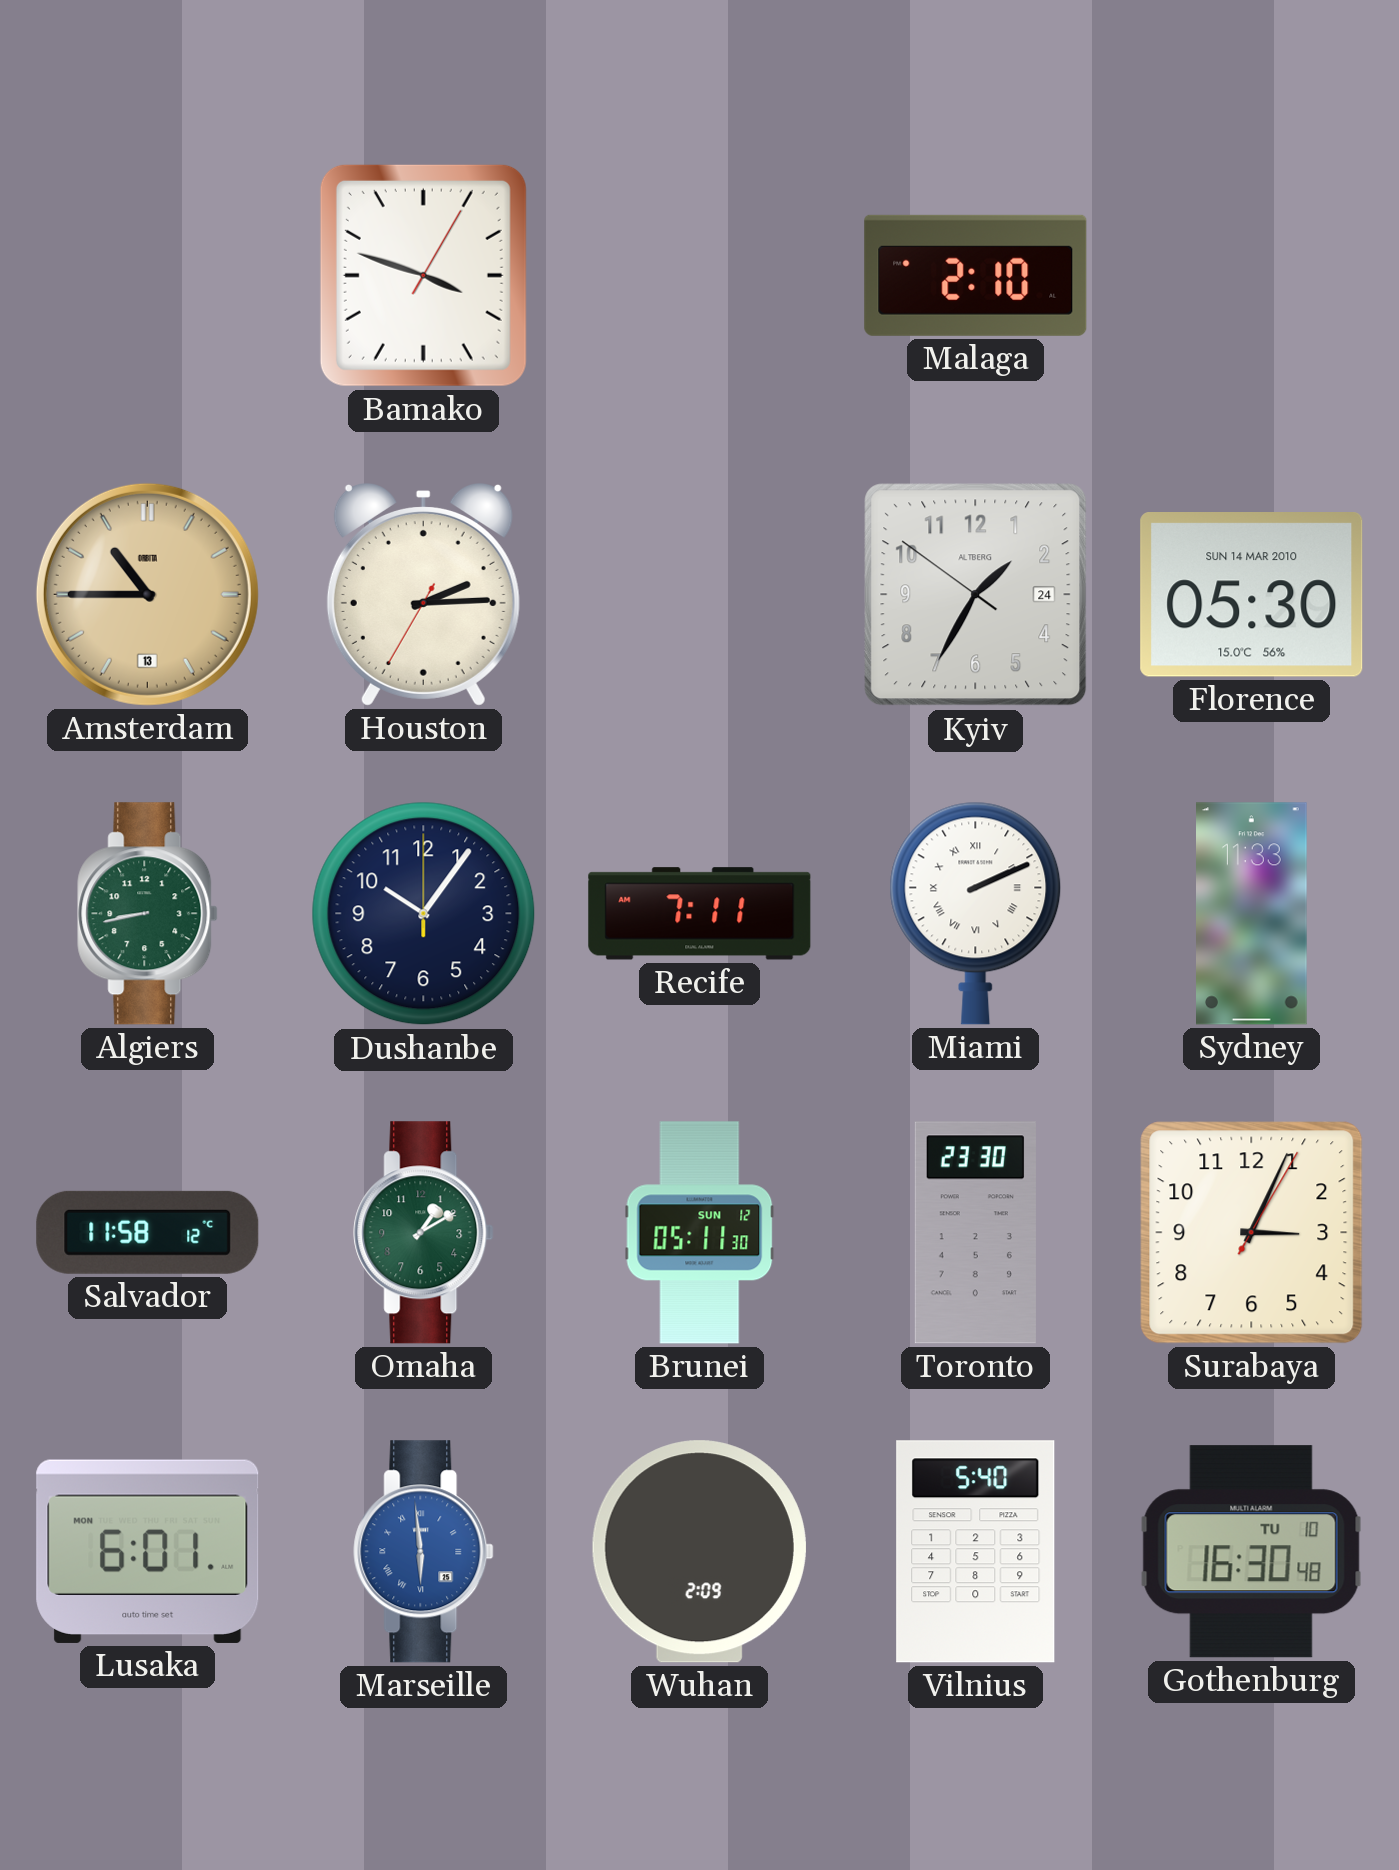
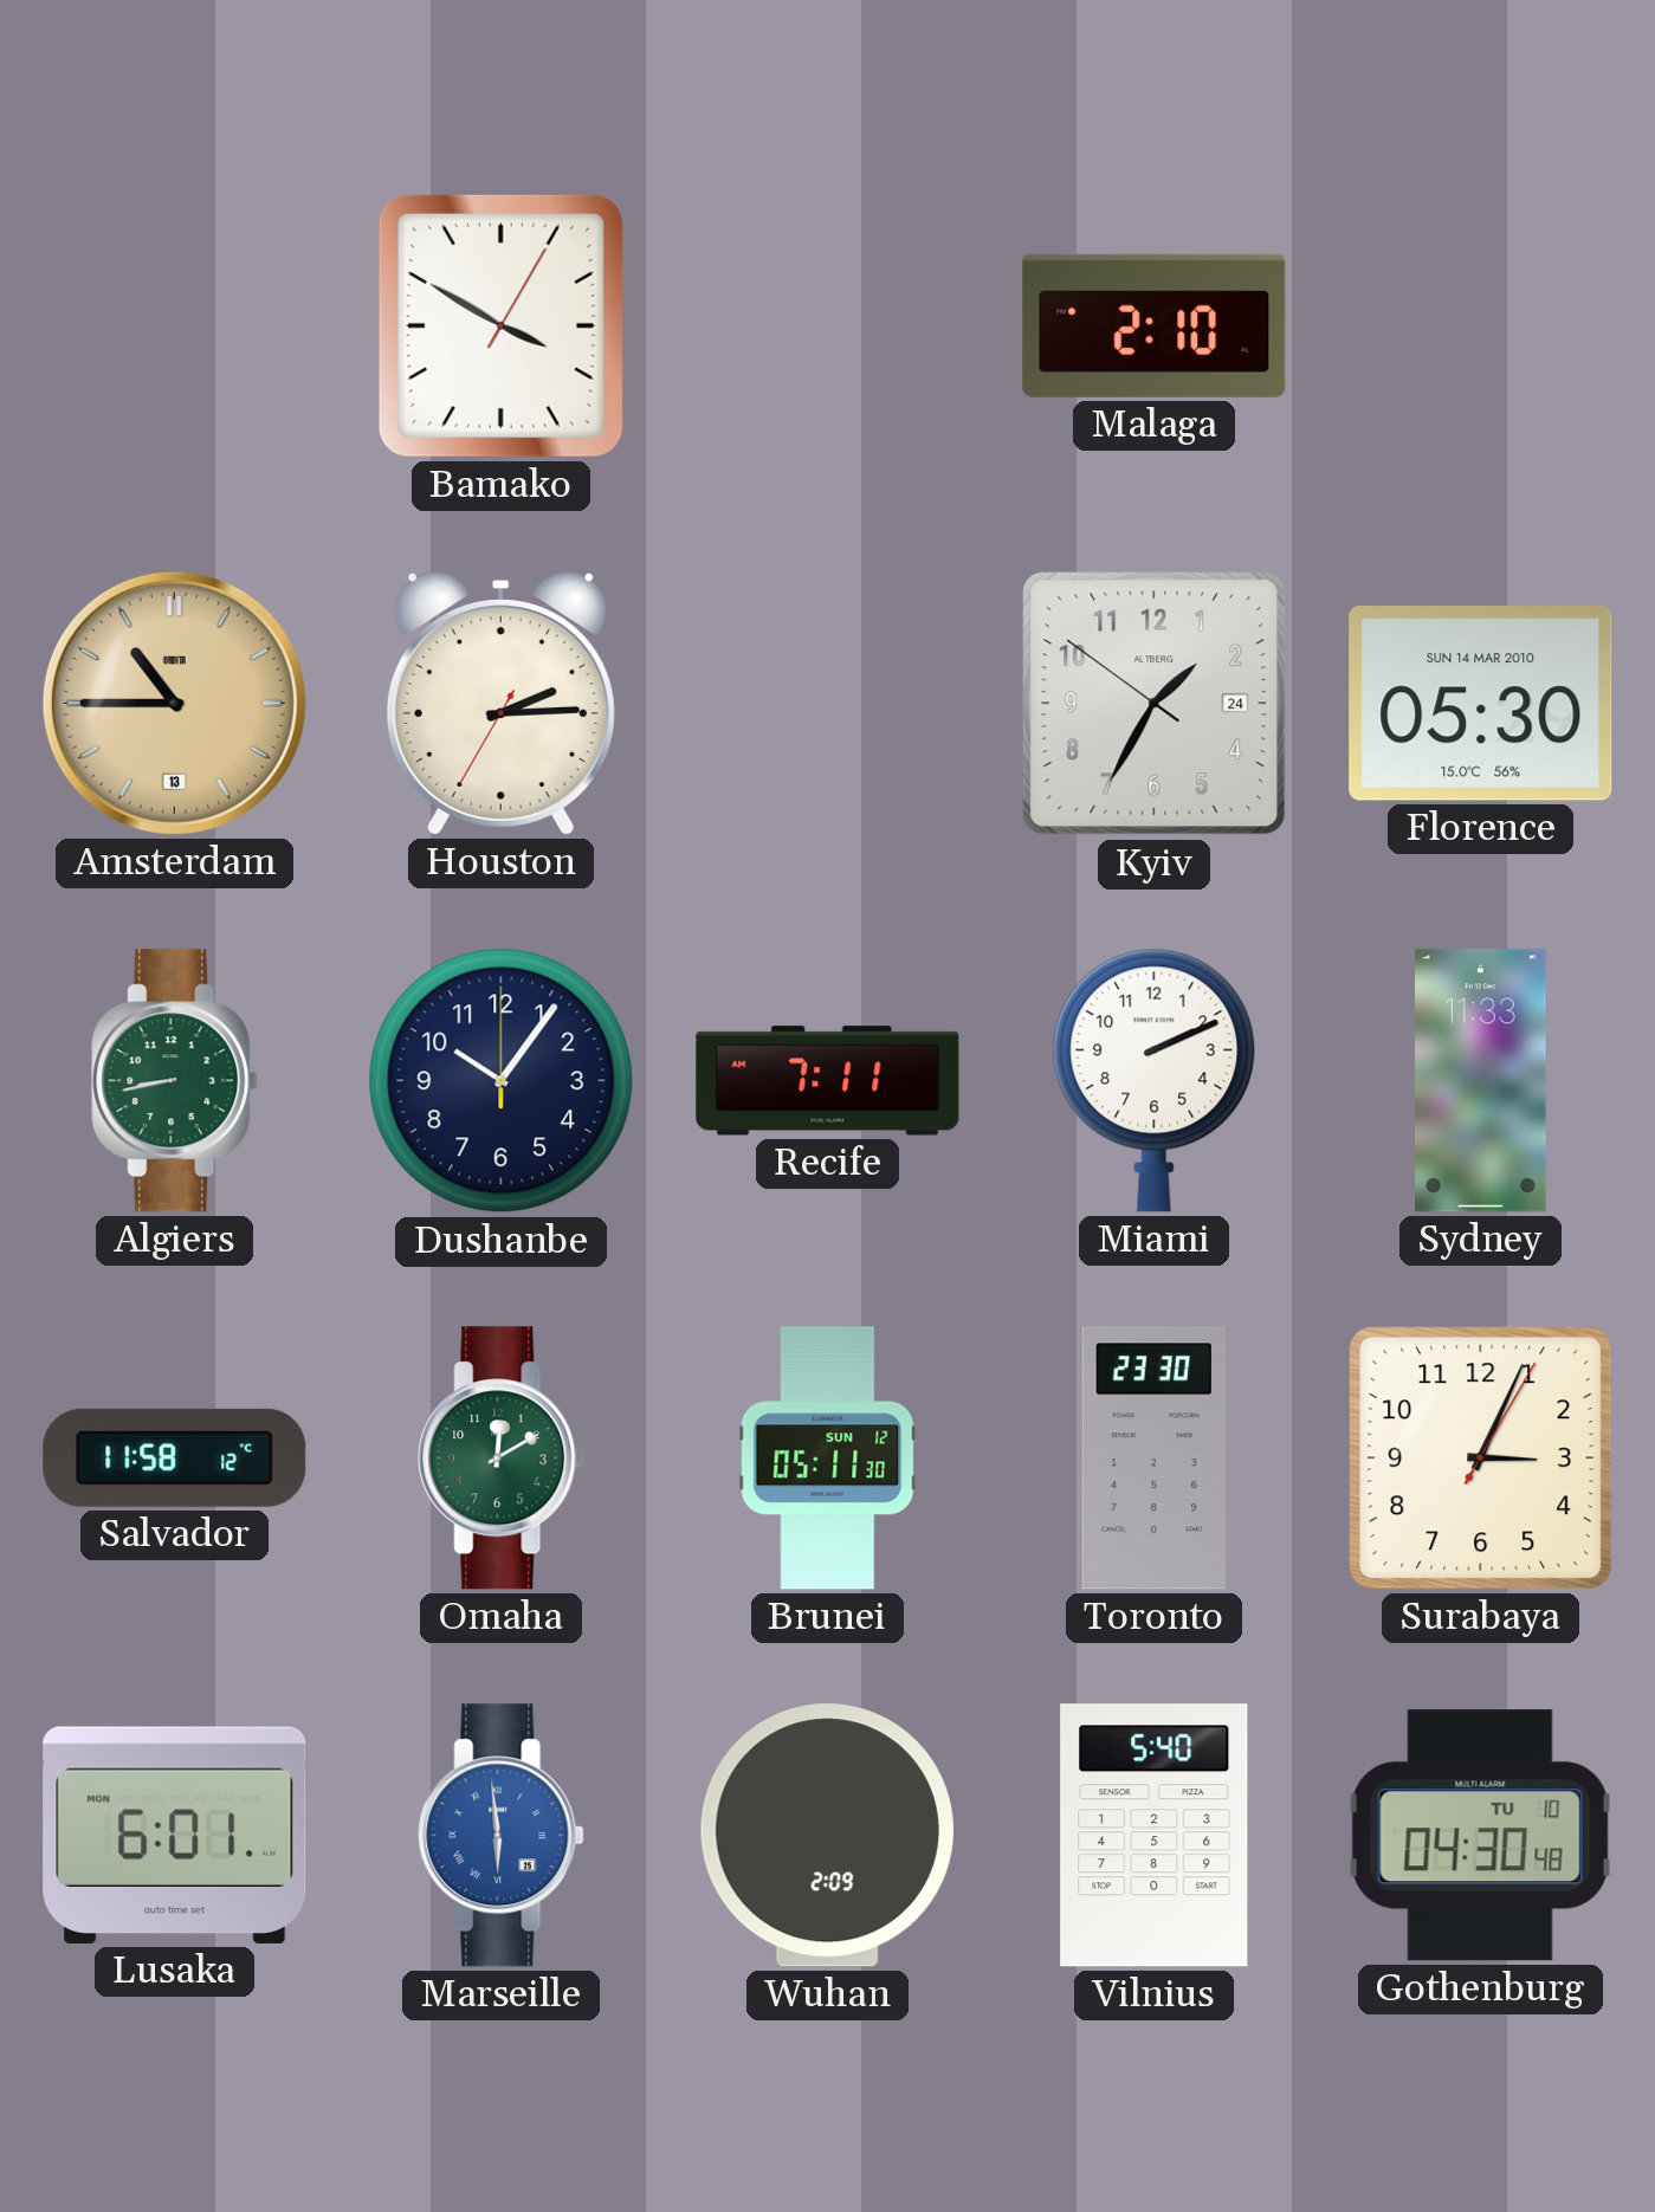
Bamako: 3:48 -> 3:50
Miami numerals: Roman -> Arabic
Omaha: 1:10 -> 12:10
Gothenburg: 16:30 -> 04:30
